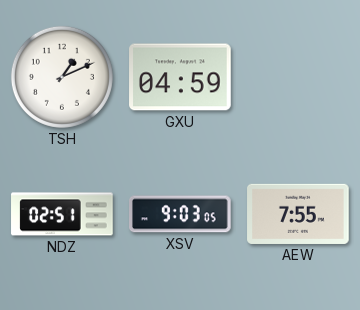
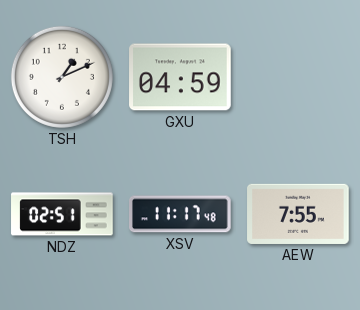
XSV: 9:03 -> 11:17
